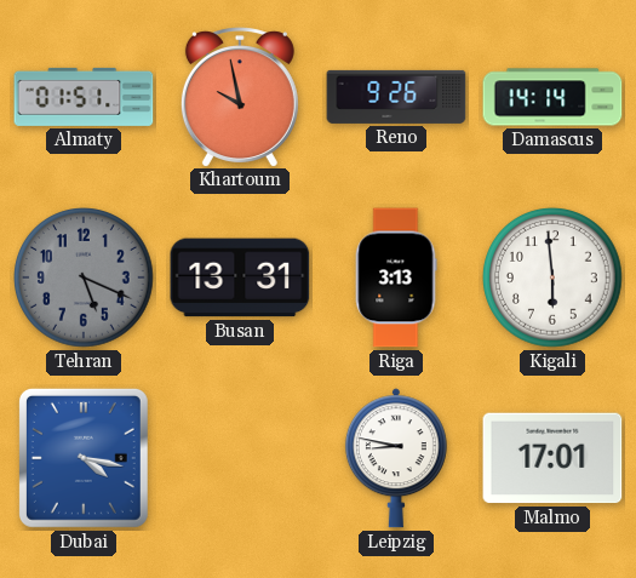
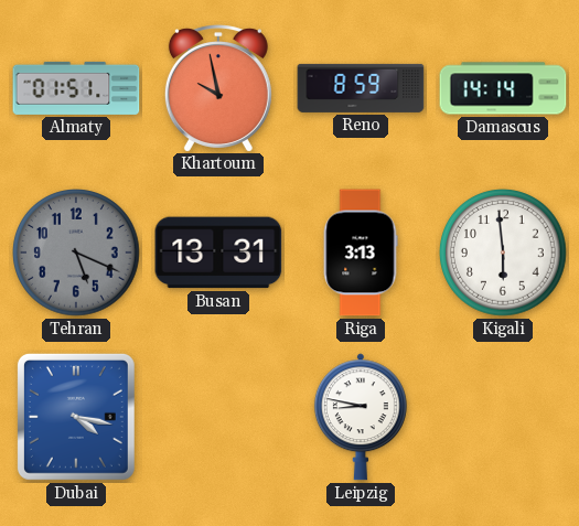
Reno: 9:26 -> 8:59
Malmo: 17:01 -> none
